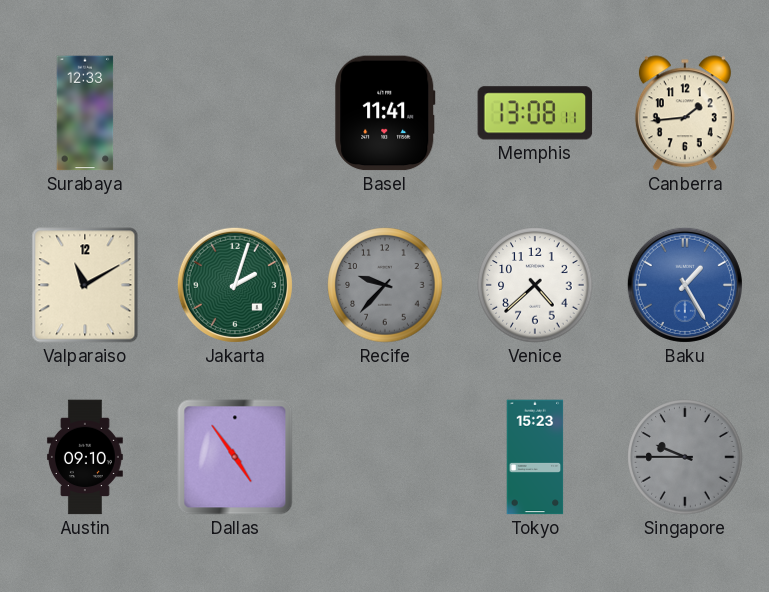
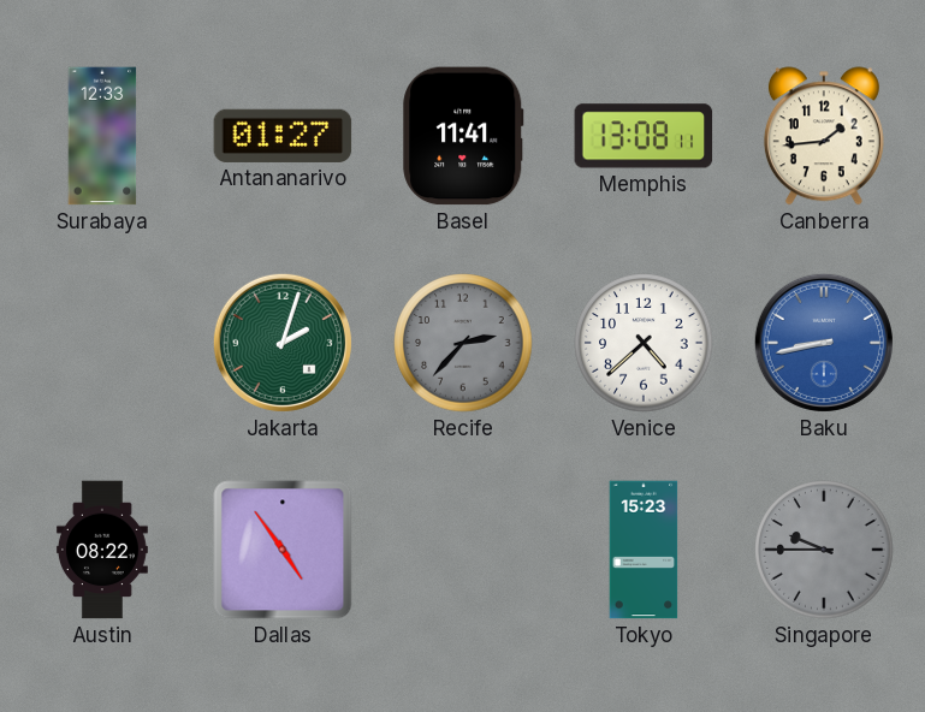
Antananarivo: none -> 01:27
Valparaiso: 11:10 -> none
Recife: 9:37 -> 2:37
Baku: 1:25 -> 8:43
Austin: 09:10 -> 08:22
